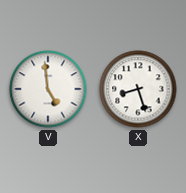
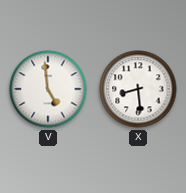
X: 8:27 -> 8:29
